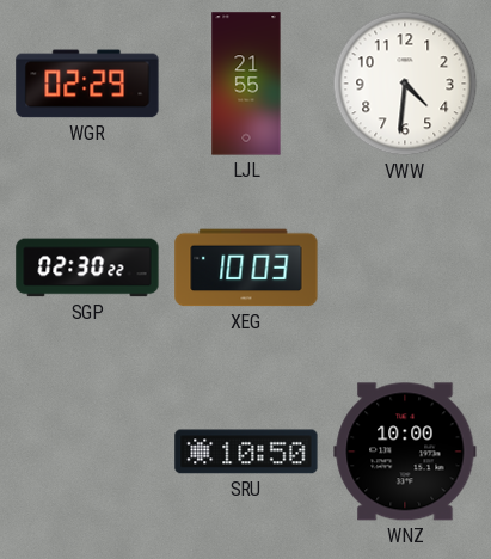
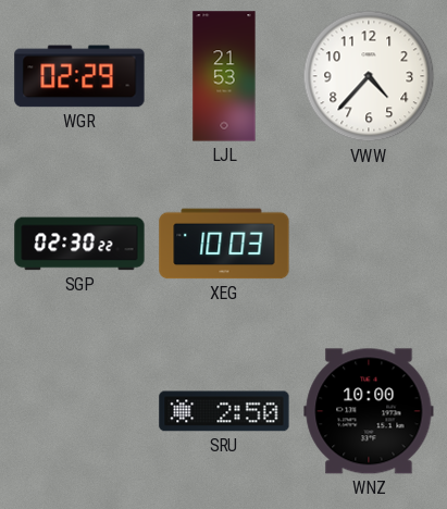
LJL: 21:55 -> 21:53
VWW: 4:31 -> 4:37
SRU: 10:50 -> 2:50
